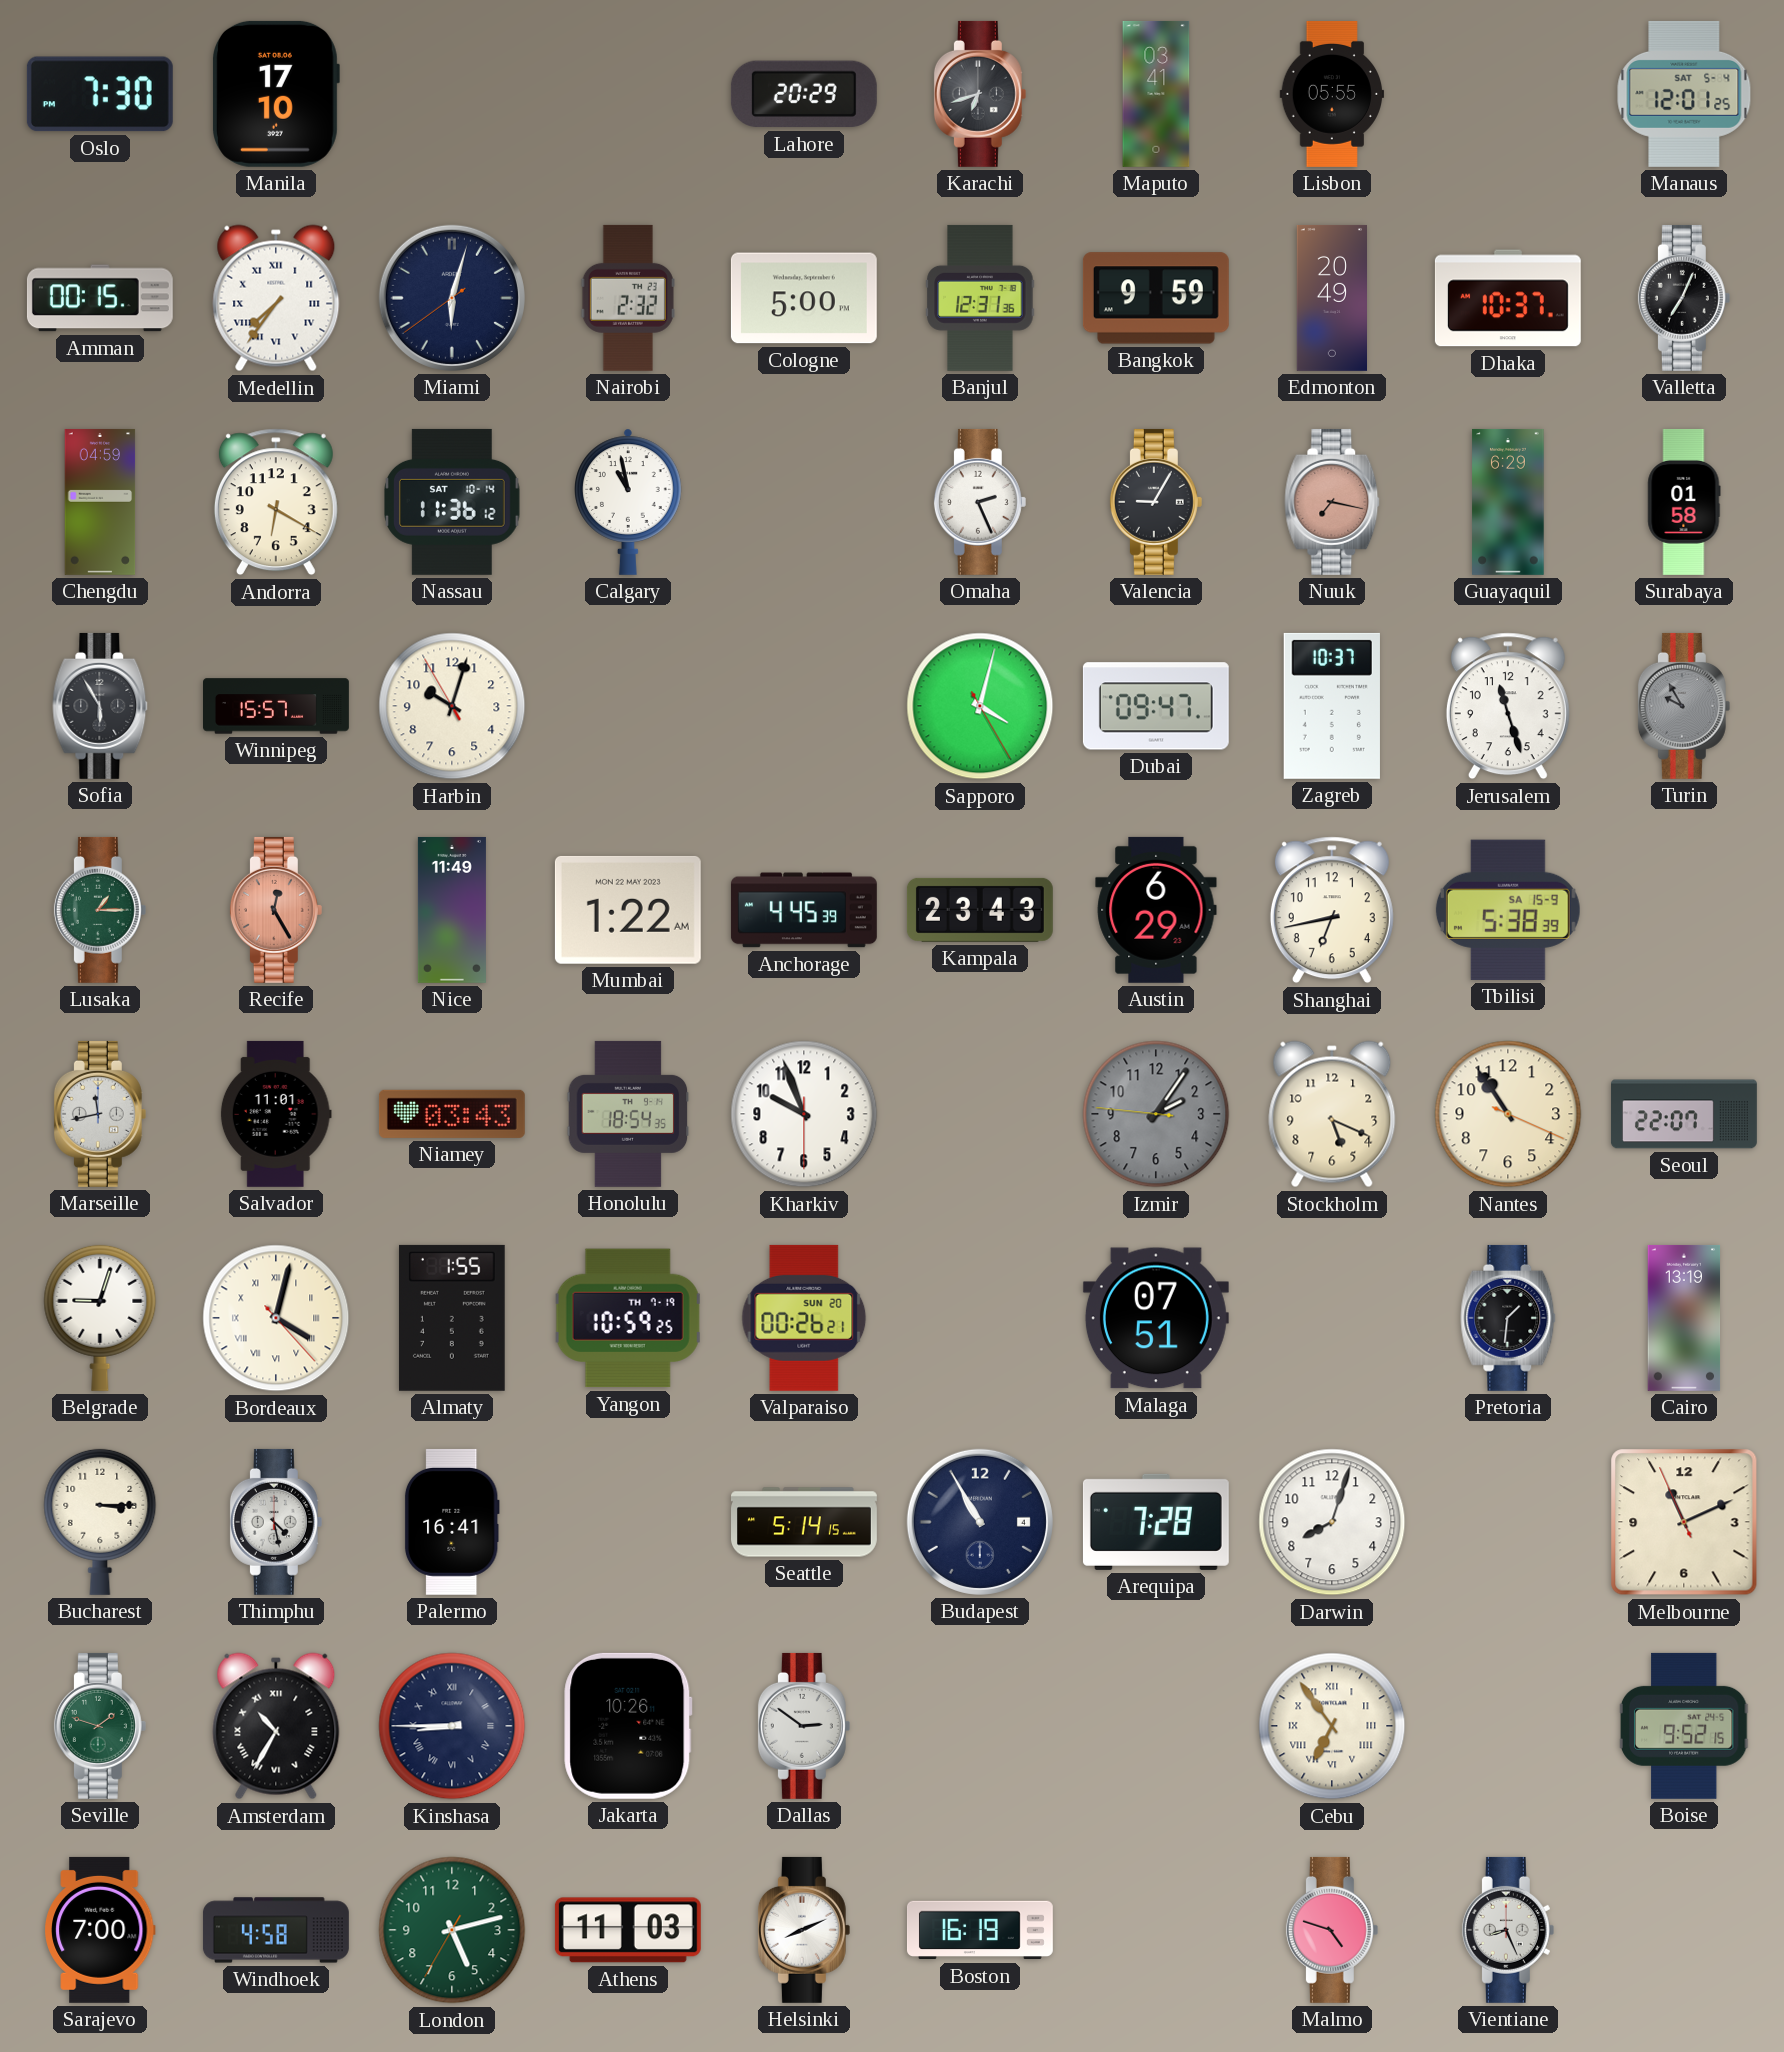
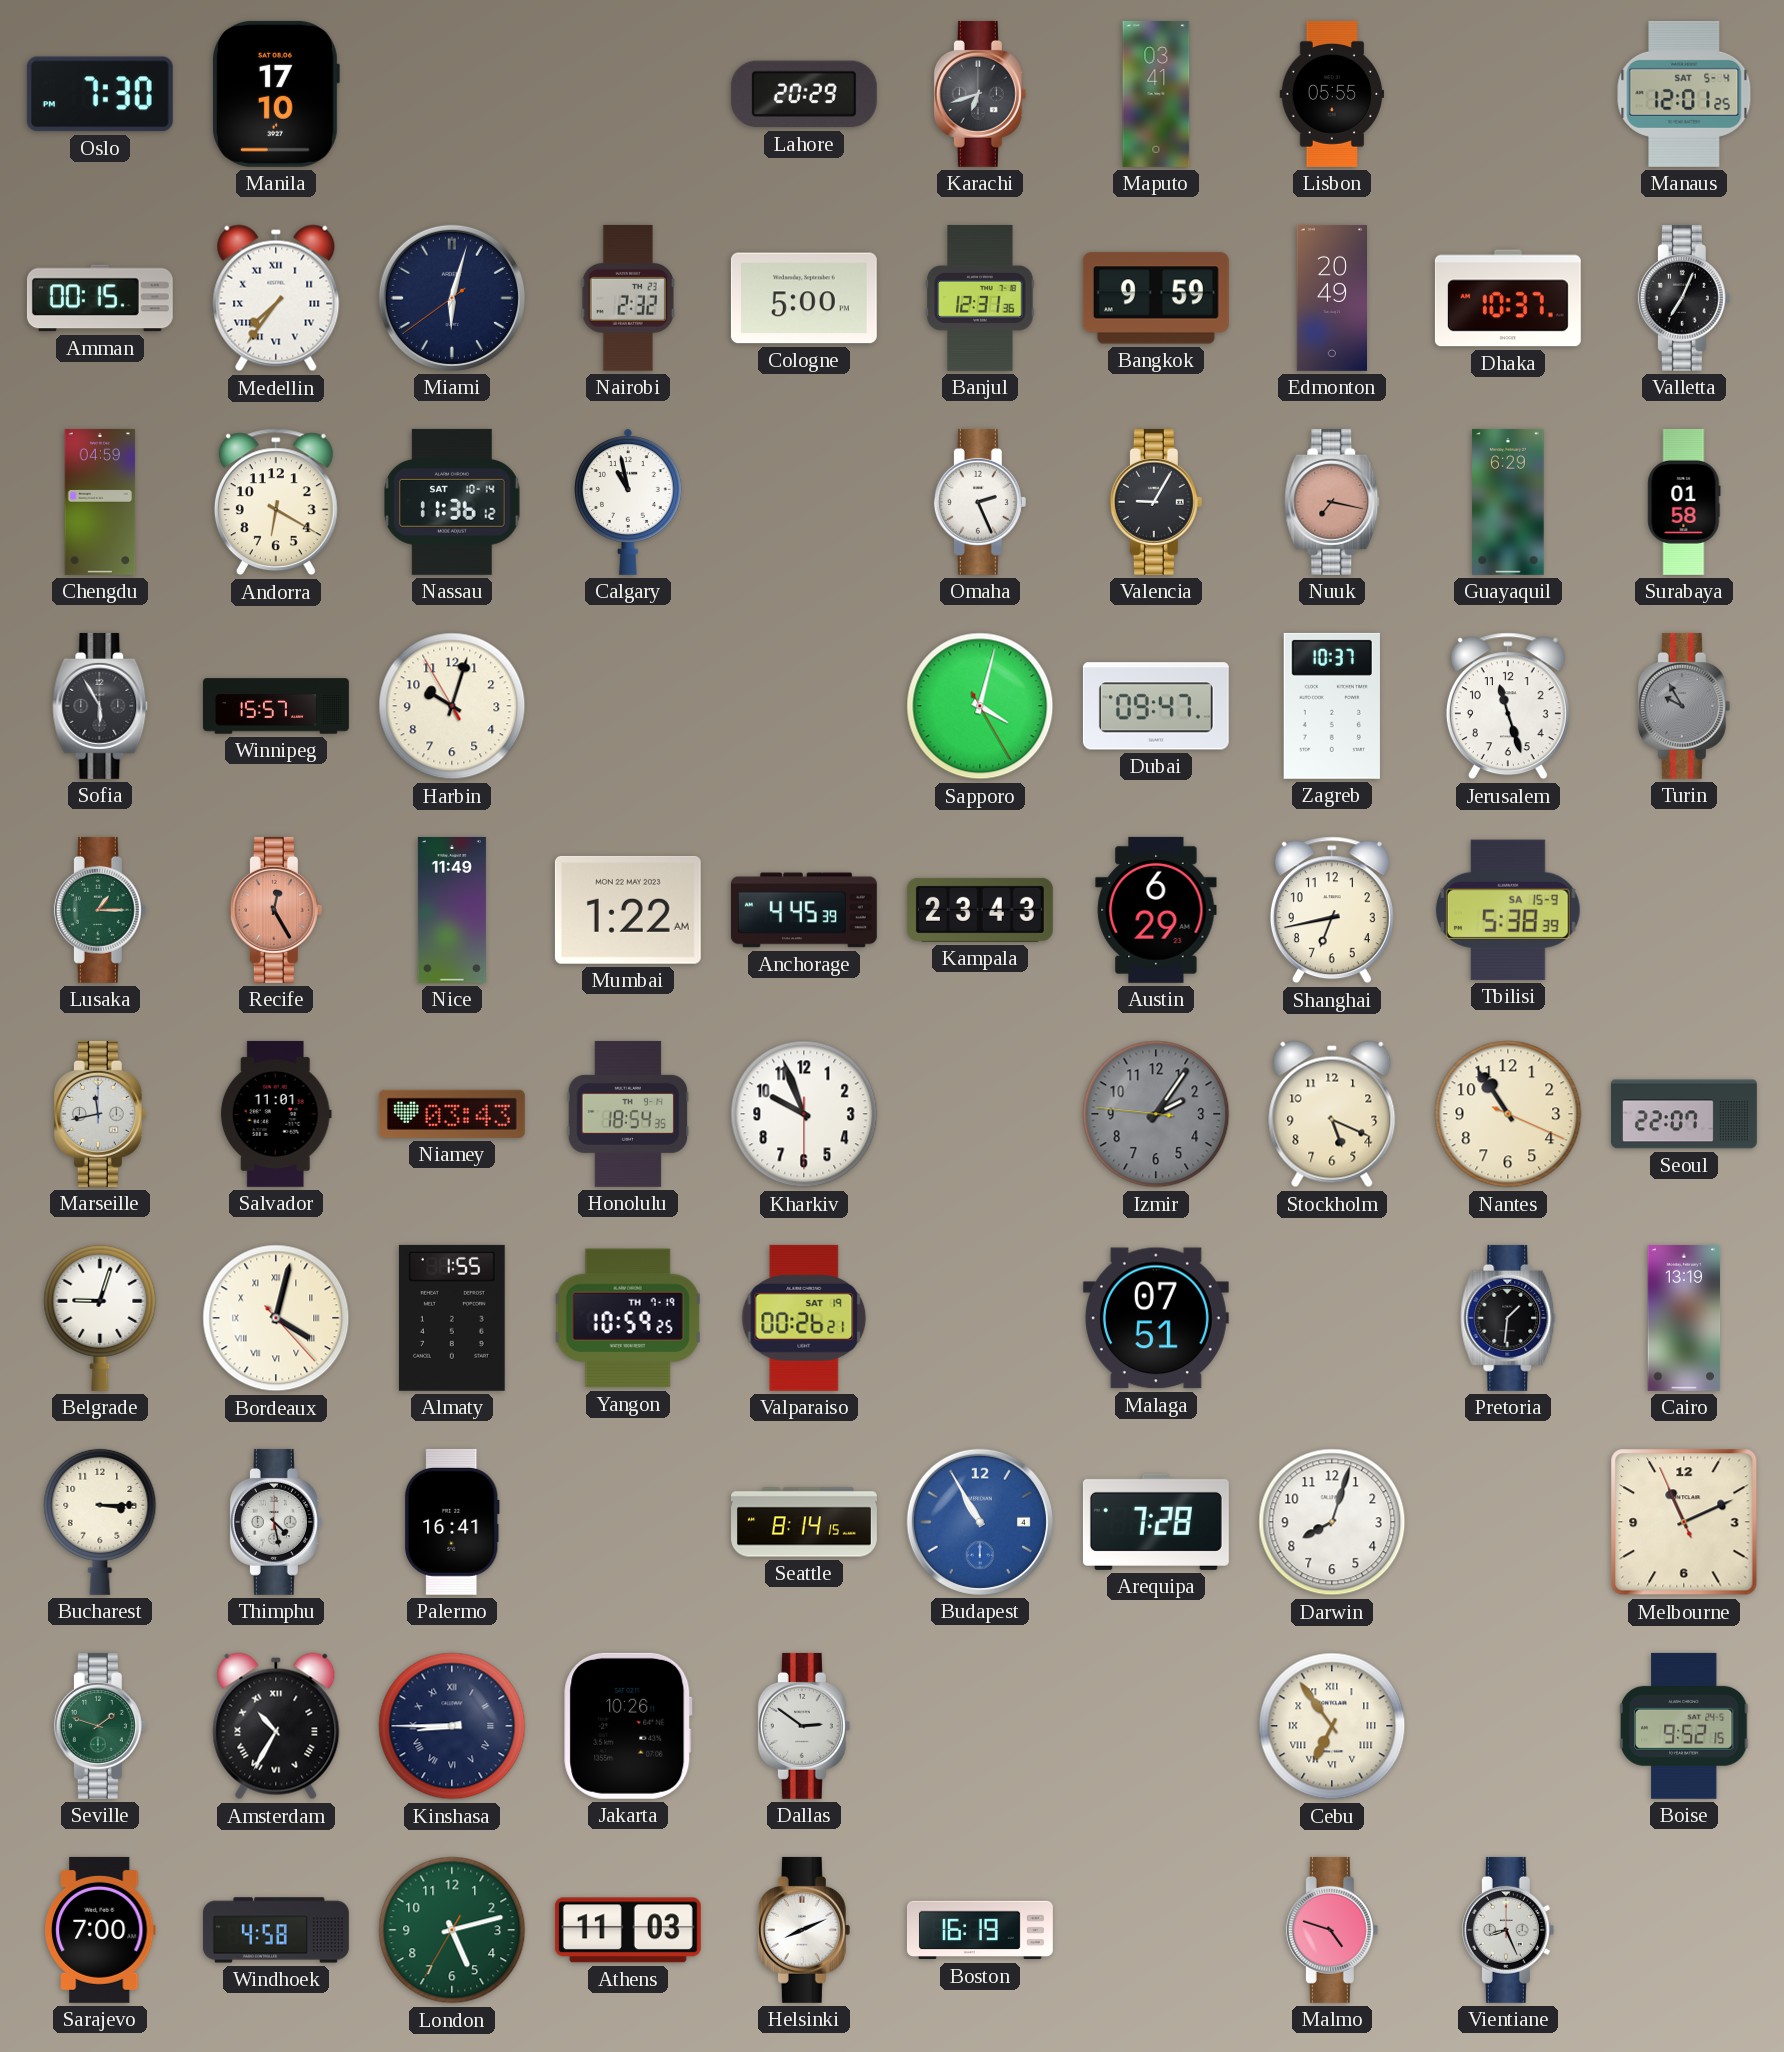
Valparaiso date: SUN 20 -> SAT 19
Seattle: 5:14 -> 8:14
Budapest dial: navy -> blue
